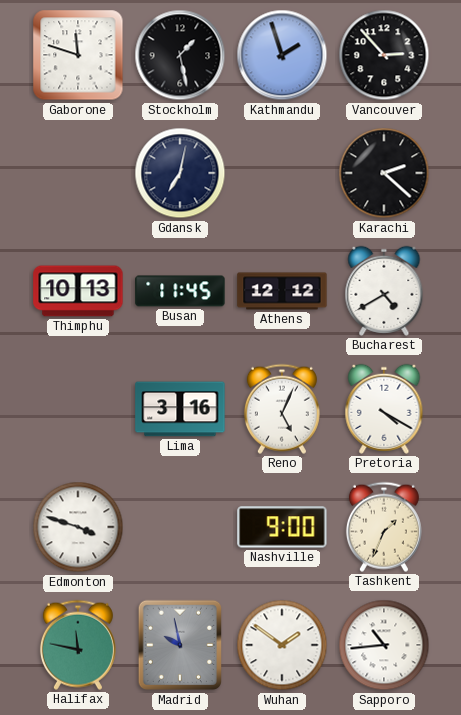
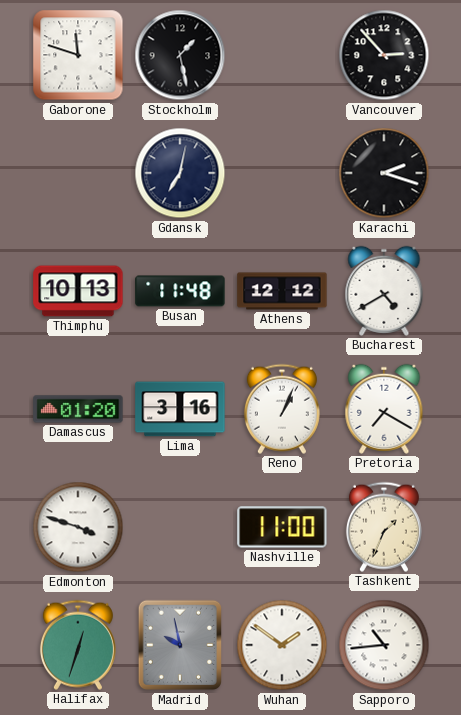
Kathmandu: 1:57 -> none
Karachi: 2:22 -> 2:18
Busan: 11:45 -> 11:48
Damascus: none -> 01:20
Reno: 5:04 -> 1:04
Pretoria: 4:20 -> 7:20
Nashville: 9:00 -> 11:00
Halifax: 11:47 -> 12:33
